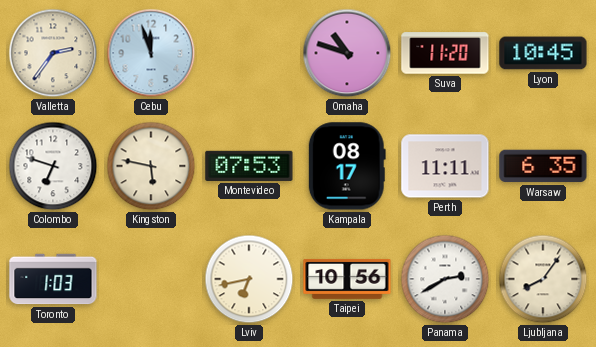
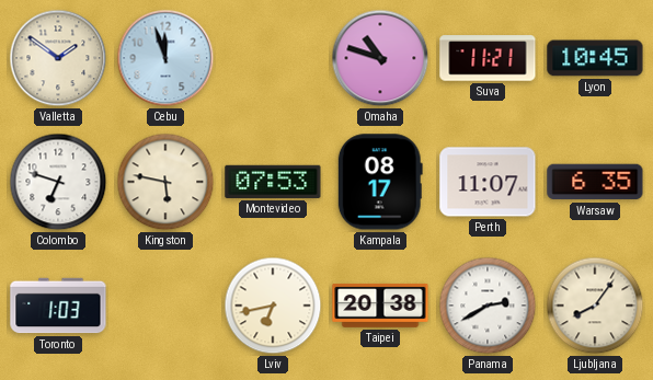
Valletta: 2:36 -> 1:51
Suva: 11:20 -> 11:21
Perth: 11:11 -> 11:07
Taipei: 10:56 -> 20:38
